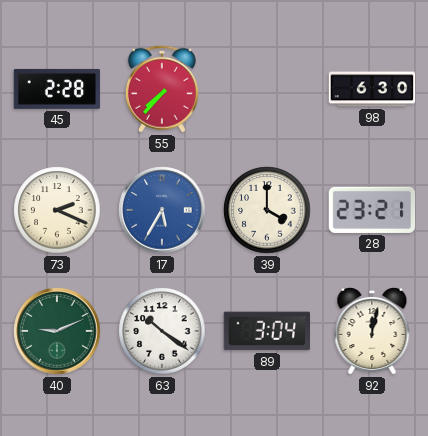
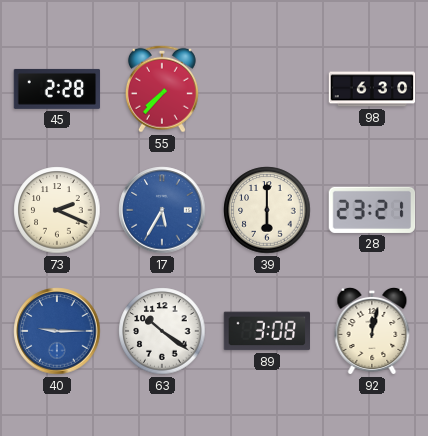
39: 4:00 -> 6:00
40: 9:11 -> 9:15
40 dial: green -> blue
89: 3:04 -> 3:08
